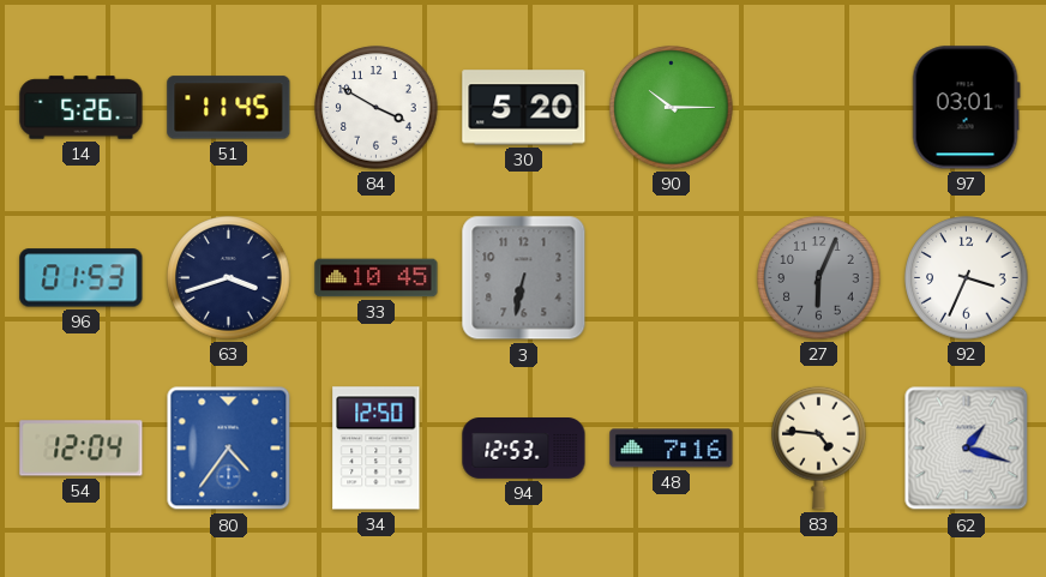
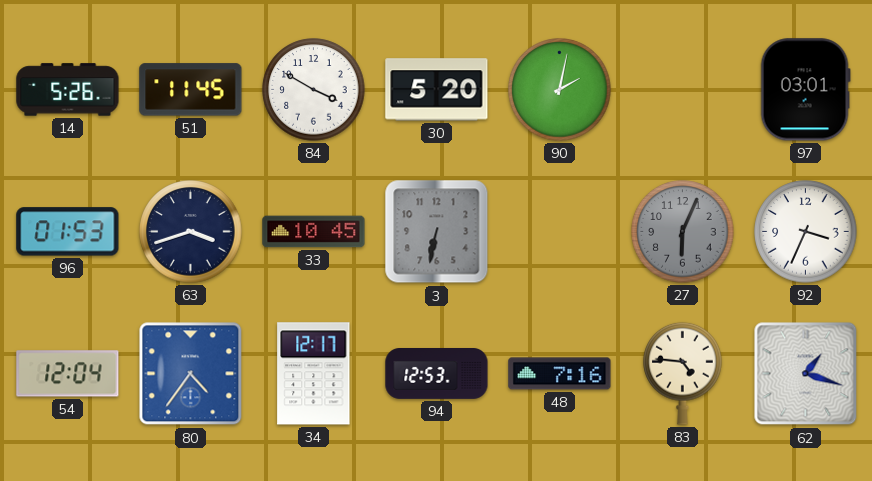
90: 10:15 -> 2:02
34: 12:50 -> 12:17
